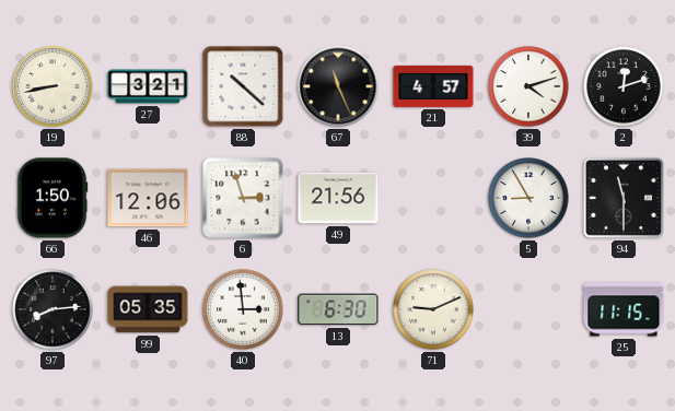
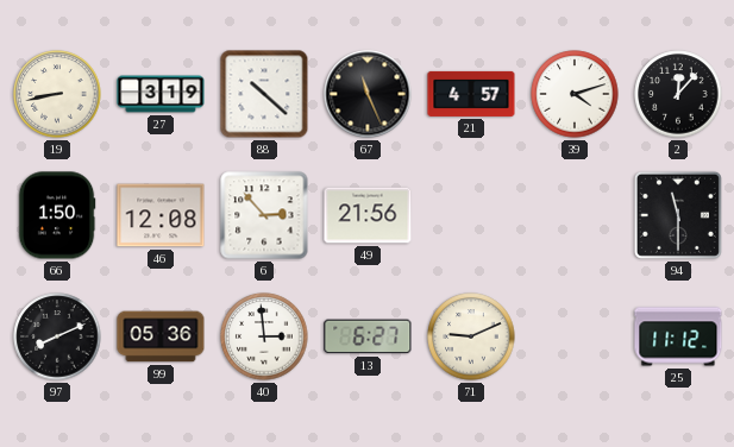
27: 3:21 -> 3:19
2: 12:12 -> 12:07
46: 12:06 -> 12:08
6: 2:57 -> 2:53
5: 8:55 -> none
97: 8:14 -> 8:11
99: 05:35 -> 05:36
13: 6:30 -> 6:27
25: 11:15 -> 11:12
